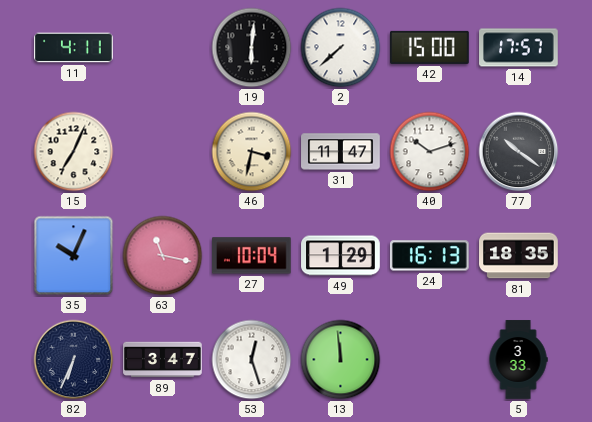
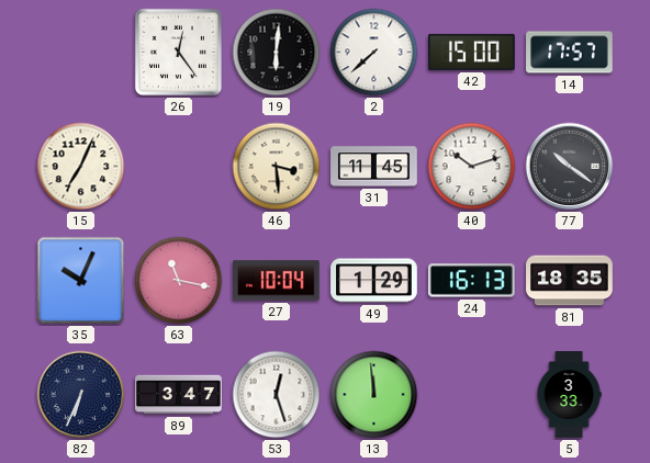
11: 4:11 -> none
26: none -> 12:24
46: 3:32 -> 3:29
31: 11:47 -> 11:45
